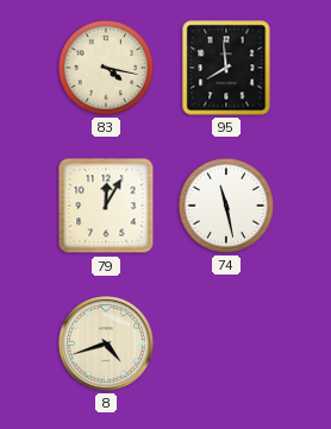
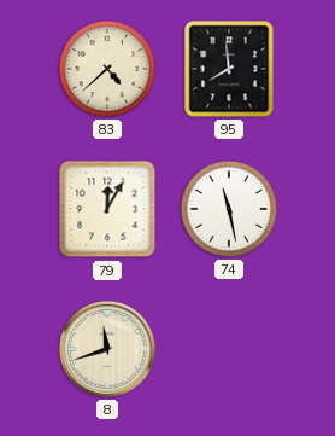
83: 4:17 -> 4:38
8: 4:42 -> 11:42
